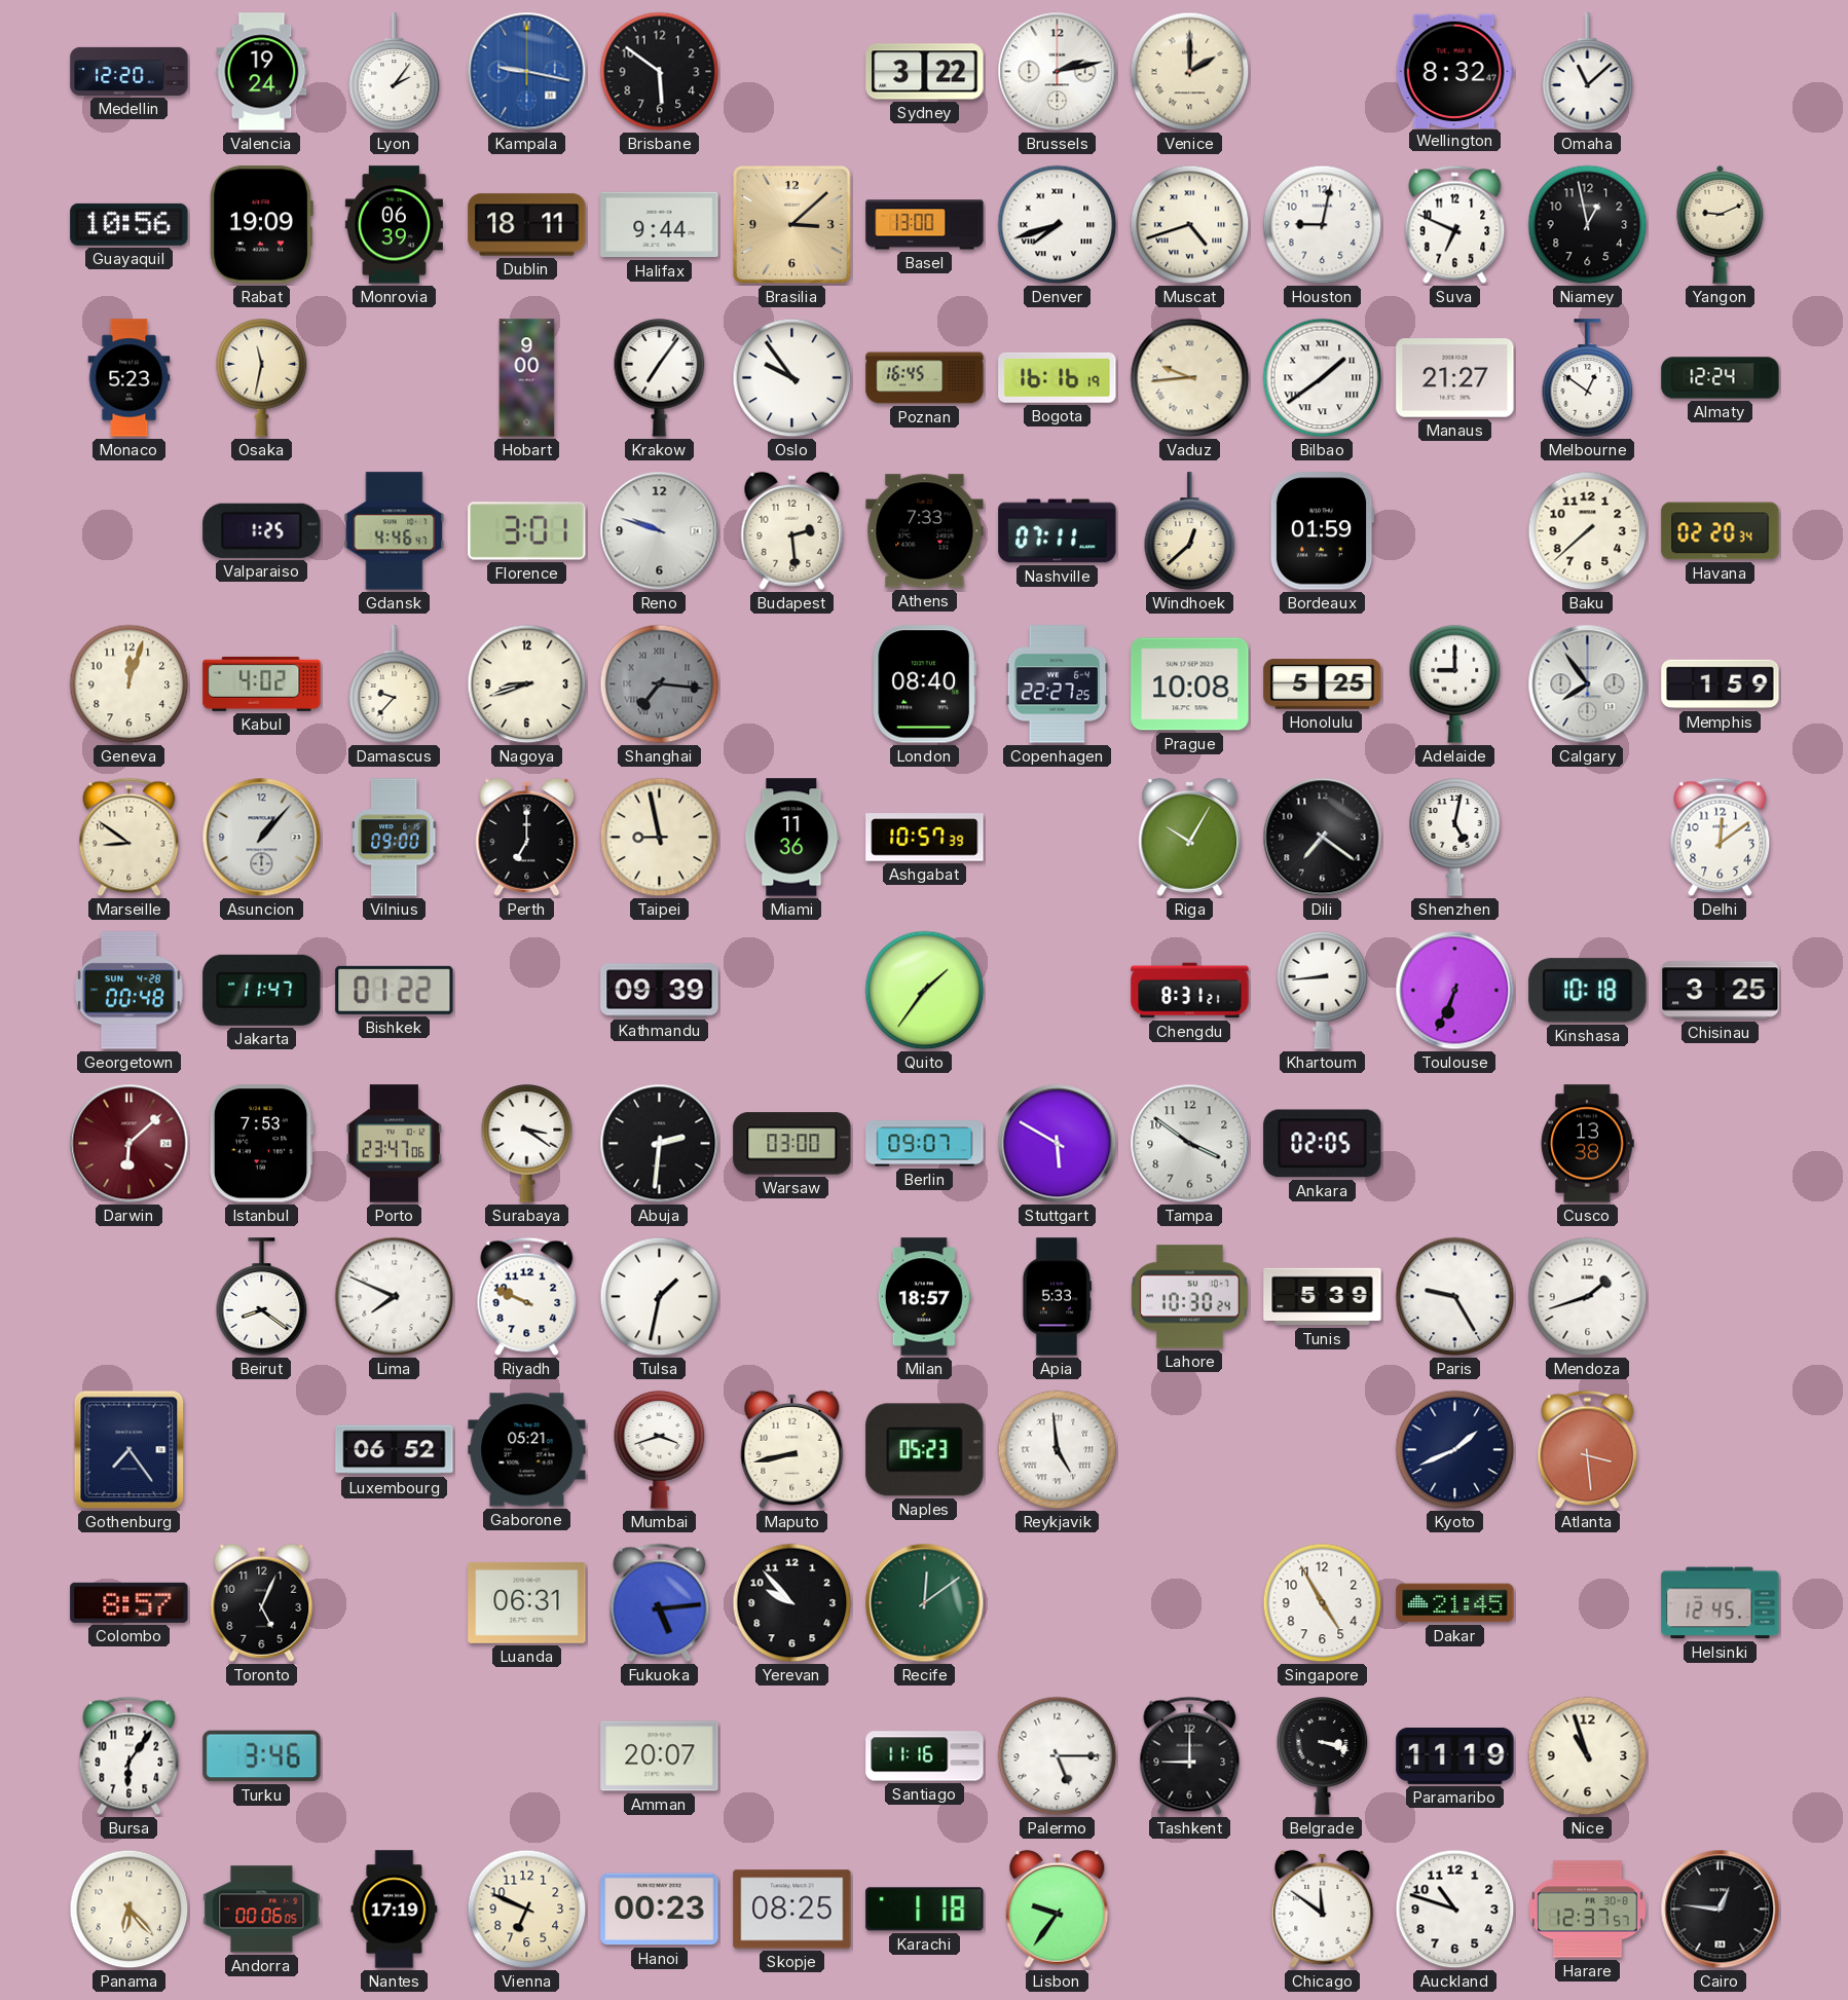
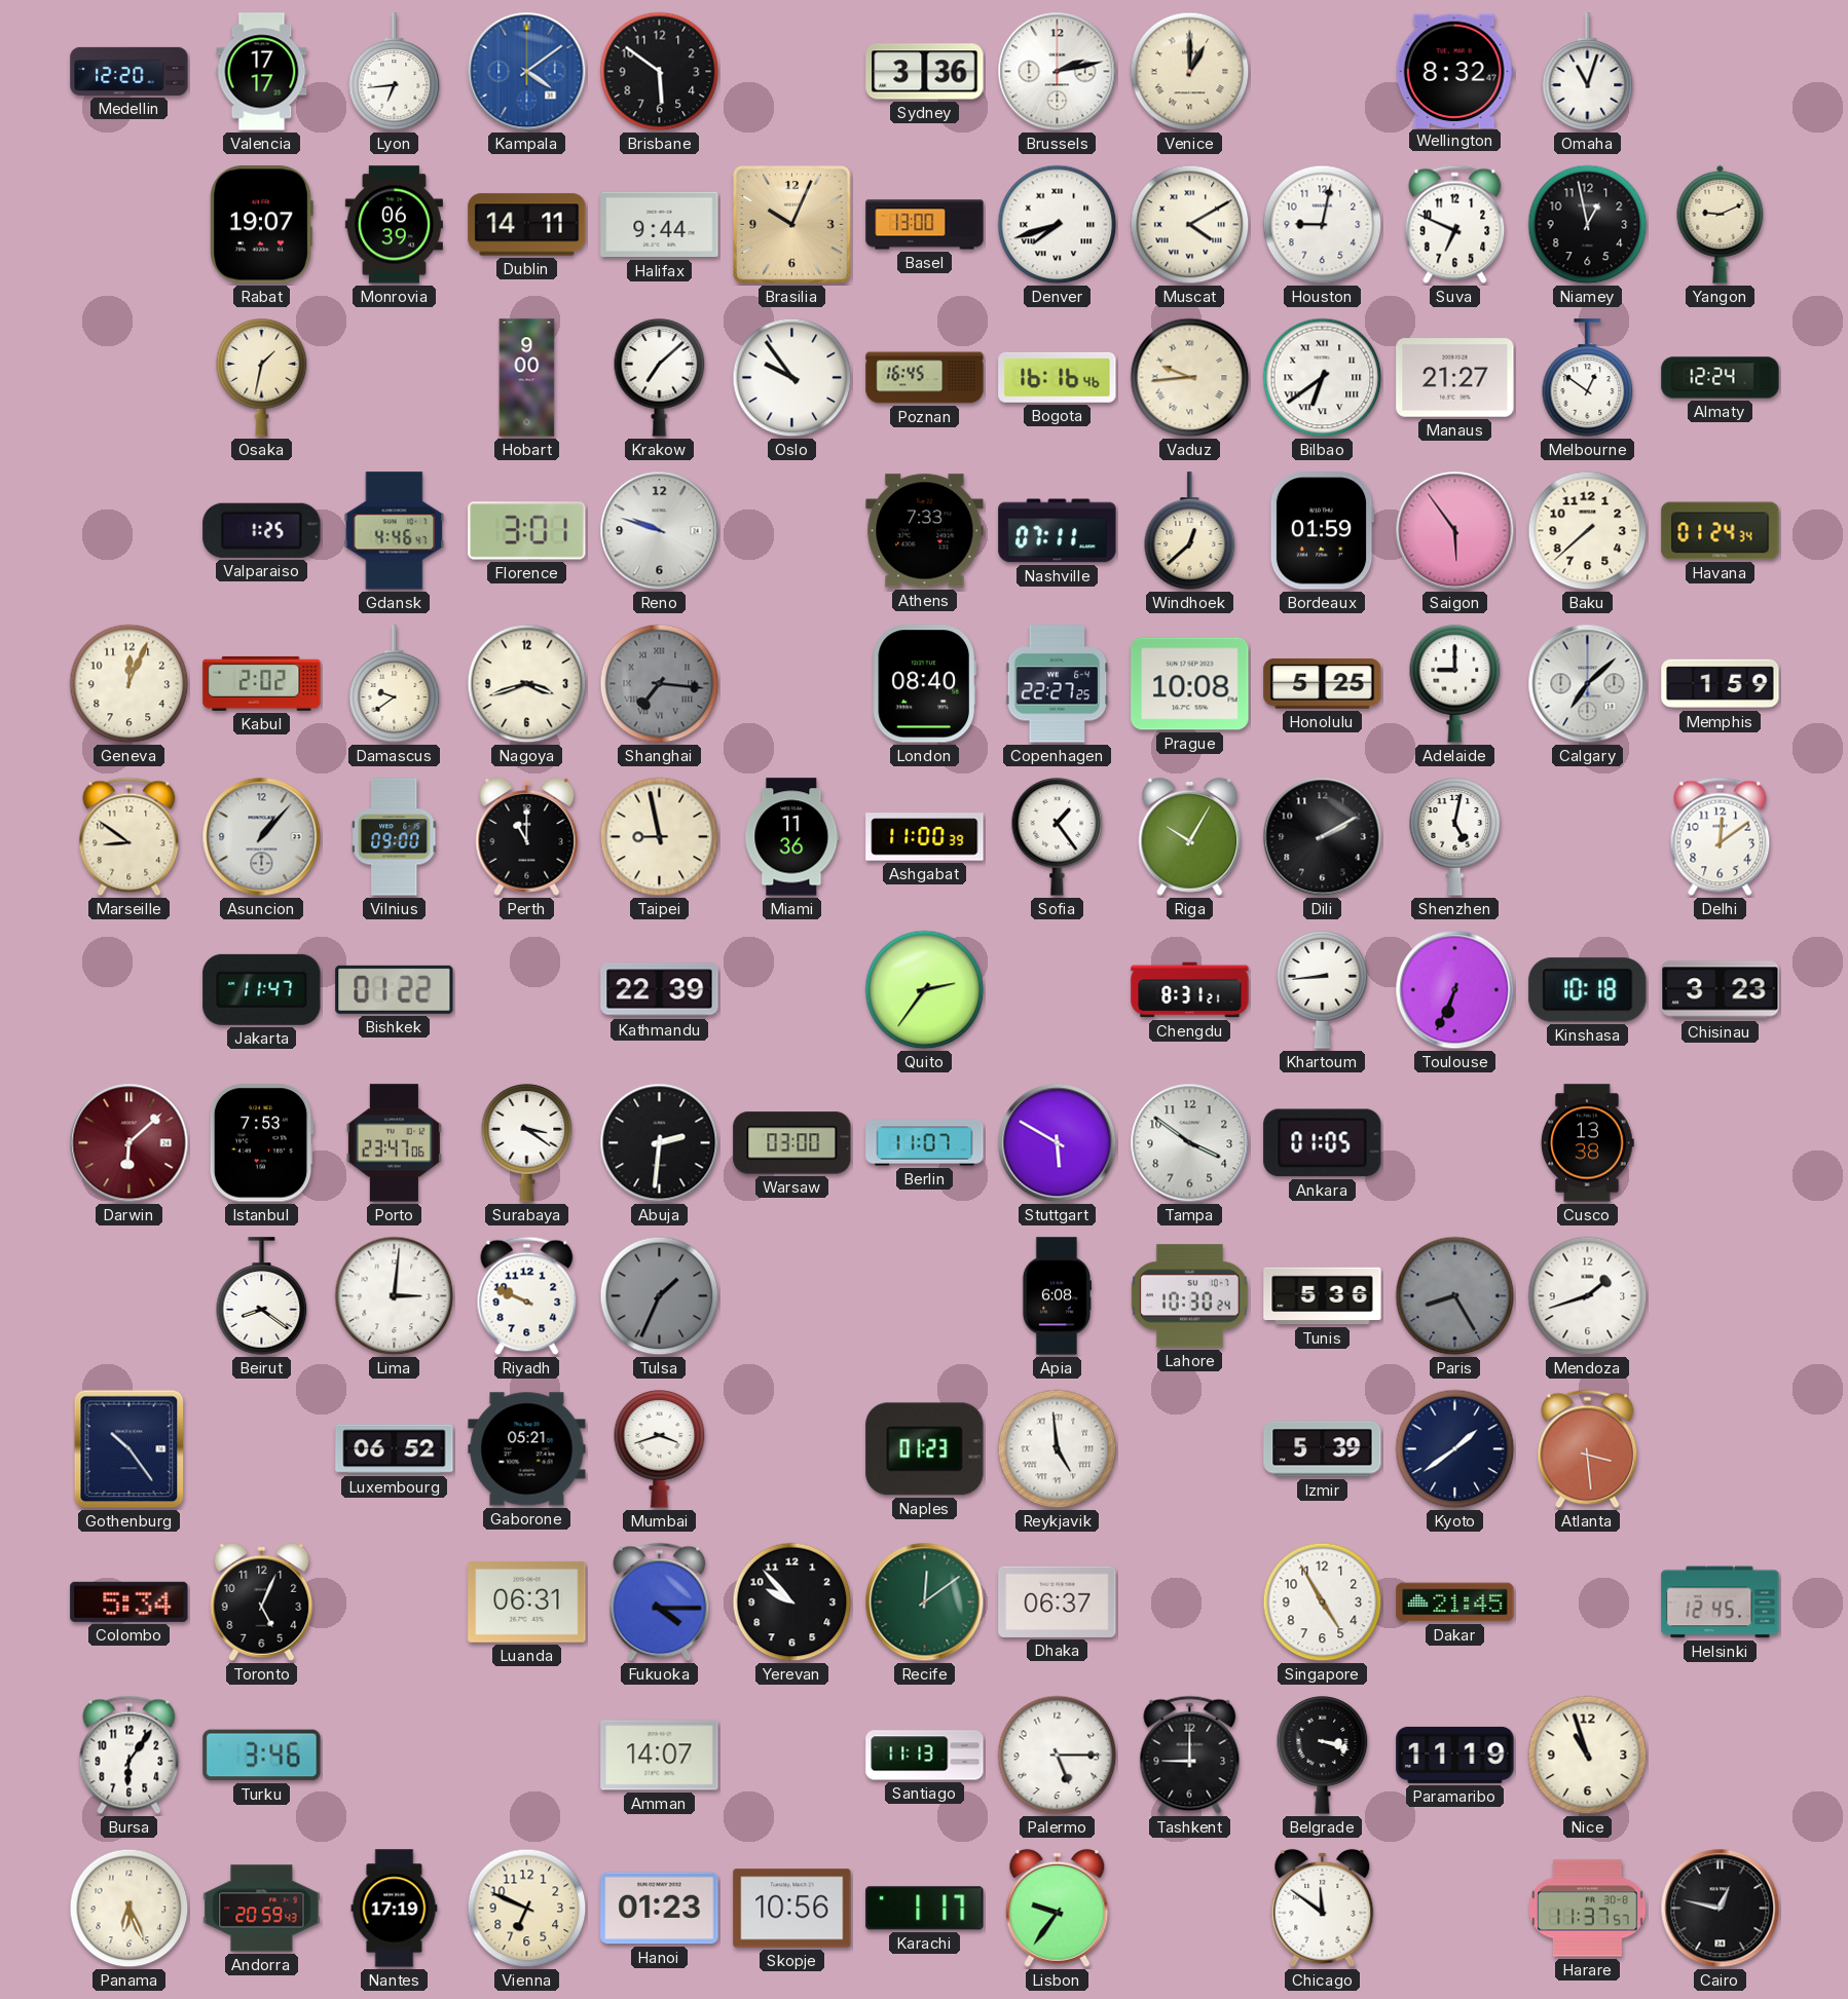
Valencia: 19:24 -> 17:17
Lyon: 2:06 -> 6:44
Kampala: 9:17 -> 4:09
Sydney: 3:22 -> 3:36
Venice: 2:00 -> 1:00
Omaha: 11:08 -> 11:03
Guayaquil: 10:56 -> none
Rabat: 19:09 -> 19:07
Dublin: 18:11 -> 14:11
Brasilia: 3:08 -> 10:04
Muscat: 4:42 -> 4:10
Monaco: 5:23 -> none
Osaka: 11:32 -> 1:32
Krakow: 7:06 -> 7:08
Bogota: 16:16:19 -> 16:16:46
Bilbao: 1:39 -> 6:39
Budapest: 2:29 -> none
Saigon: none -> 5:54
Havana: 02:20 -> 01:24
Geneva: 12:03 -> 12:04
Kabul: 4:02 -> 2:02
Damascus: 9:37 -> 9:39
Nagoya: 8:42 -> 3:42
Calgary: 7:54 -> 7:08
Perth: 7:00 -> 11:00
Ashgabat: 10:57 -> 11:00
Sofia: none -> 1:24
Dili: 7:21 -> 2:10
Georgetown: 00:48 -> none
Kathmandu: 09:39 -> 22:39
Quito: 1:36 -> 2:36
Chisinau: 3:25 -> 3:23
Berlin: 09:07 -> 11:07
Ankara: 02:05 -> 01:05
Lima: 7:49 -> 3:01
Tulsa: 1:32 -> 1:34
Tulsa dial: white -> grey
Milan: 18:57 -> none
Apia: 5:33 -> 6:08
Tunis: 5:39 -> 5:36
Paris: 9:25 -> 8:25
Paris dial: white -> grey
Gothenburg: 7:24 -> 10:24
Maputo: 8:43 -> none
Naples: 05:23 -> 01:23
Izmir: none -> 5:39
Kyoto: 1:41 -> 1:39
Colombo: 8:57 -> 5:34
Fukuoka: 5:14 -> 4:15
Dhaka: none -> 06:37
Amman: 20:07 -> 14:07
Santiago: 11:16 -> 11:13
Panama: 6:23 -> 6:26
Andorra: 00:06 -> 20:59
Hanoi: 00:23 -> 01:23
Skopje: 08:25 -> 10:56
Karachi: 1:18 -> 1:17
Auckland: 10:48 -> none
Harare: 12:37 -> 11:37
Cairo: 12:46 -> 12:47
